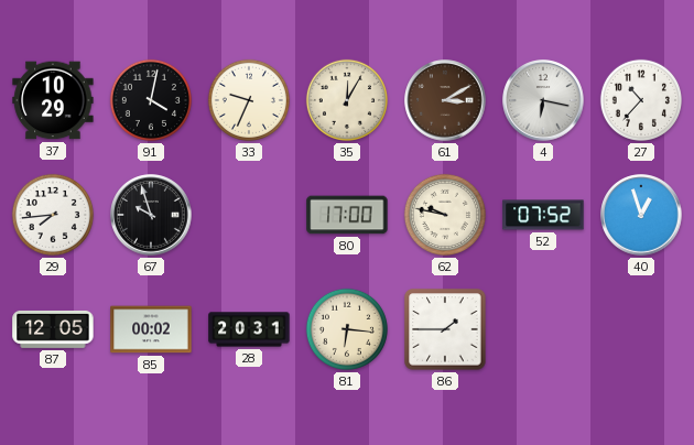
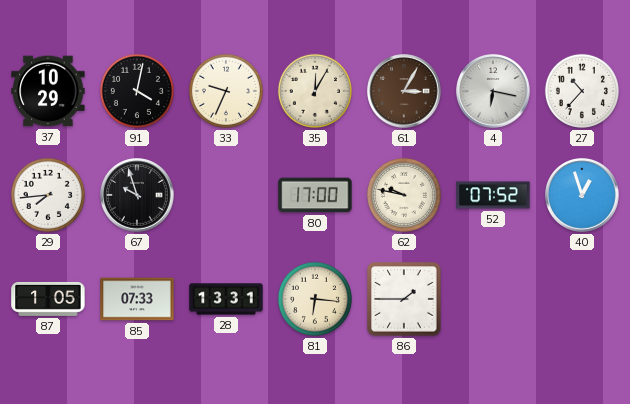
61: 3:10 -> 3:05
87: 12:05 -> 1:05
85: 00:02 -> 07:33
28: 20:31 -> 13:31
